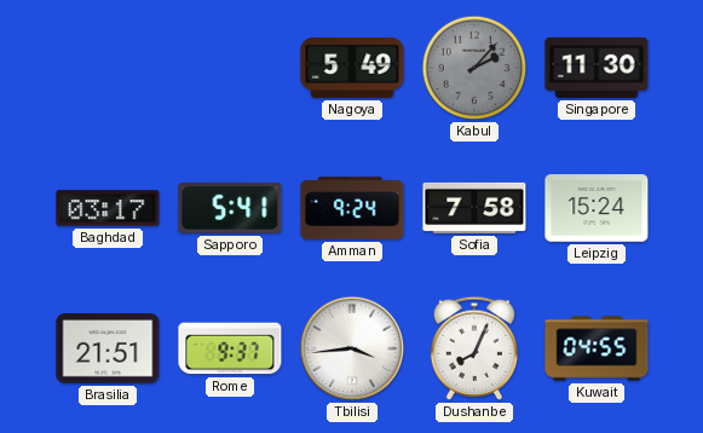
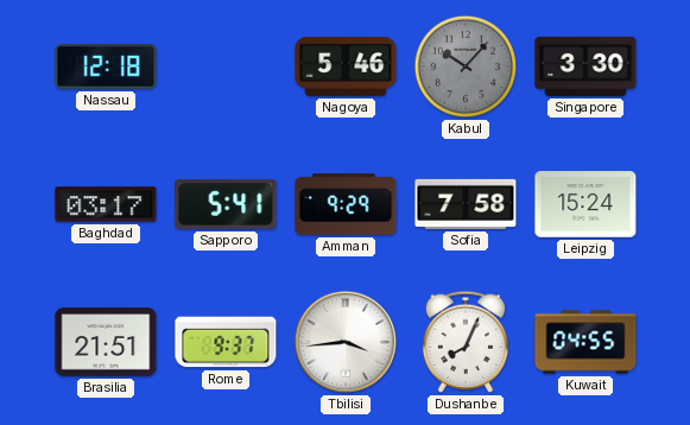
Nassau: none -> 12:18
Nagoya: 5:49 -> 5:46
Kabul: 2:07 -> 10:07
Singapore: 11:30 -> 3:30
Amman: 9:24 -> 9:29
